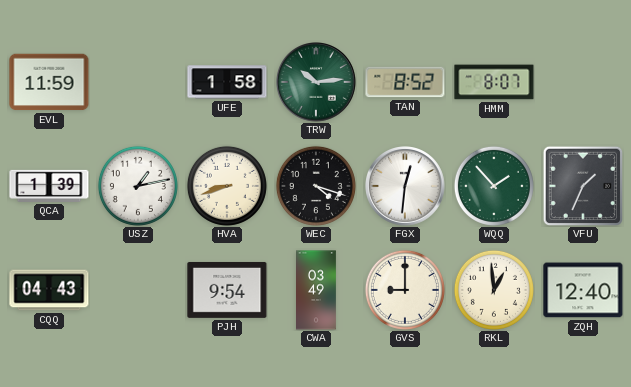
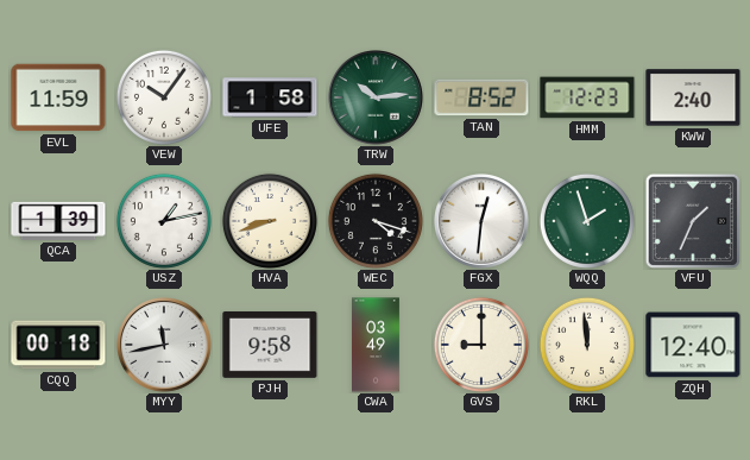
VEW: none -> 10:06
HMM: 8:07 -> 12:23
KWW: none -> 2:40
WQQ: 1:53 -> 1:57
CQQ: 04:43 -> 00:18
MYY: none -> 11:43
PJH: 9:54 -> 9:58
RKL: 12:59 -> 11:59
